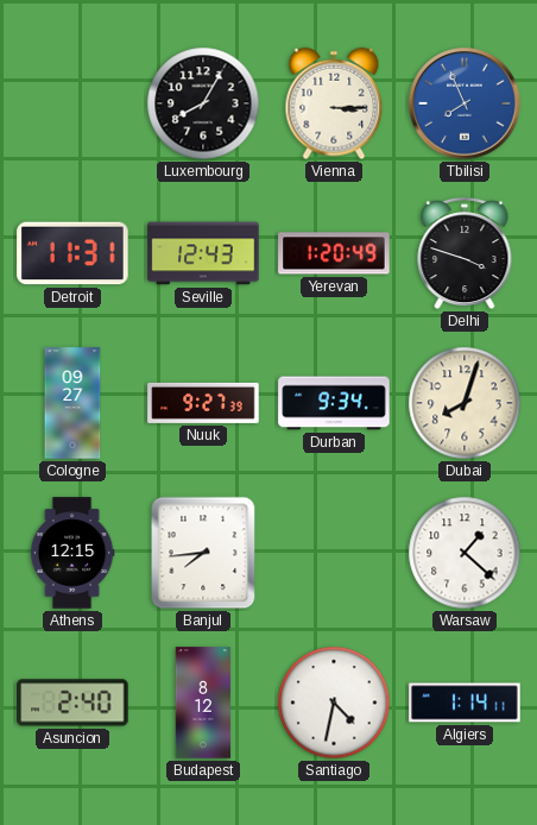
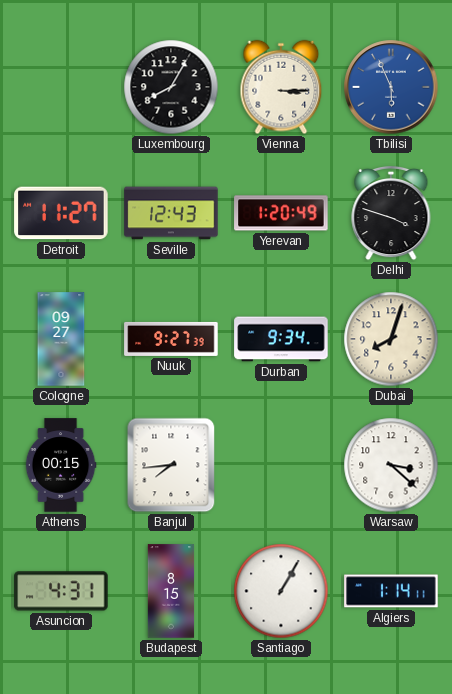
Tbilisi: 7:56 -> 5:56
Detroit: 11:31 -> 11:27
Athens: 12:15 -> 00:15
Warsaw: 1:22 -> 3:22
Asuncion: 2:40 -> 4:31
Budapest: 8:12 -> 8:15
Santiago: 4:32 -> 1:05
